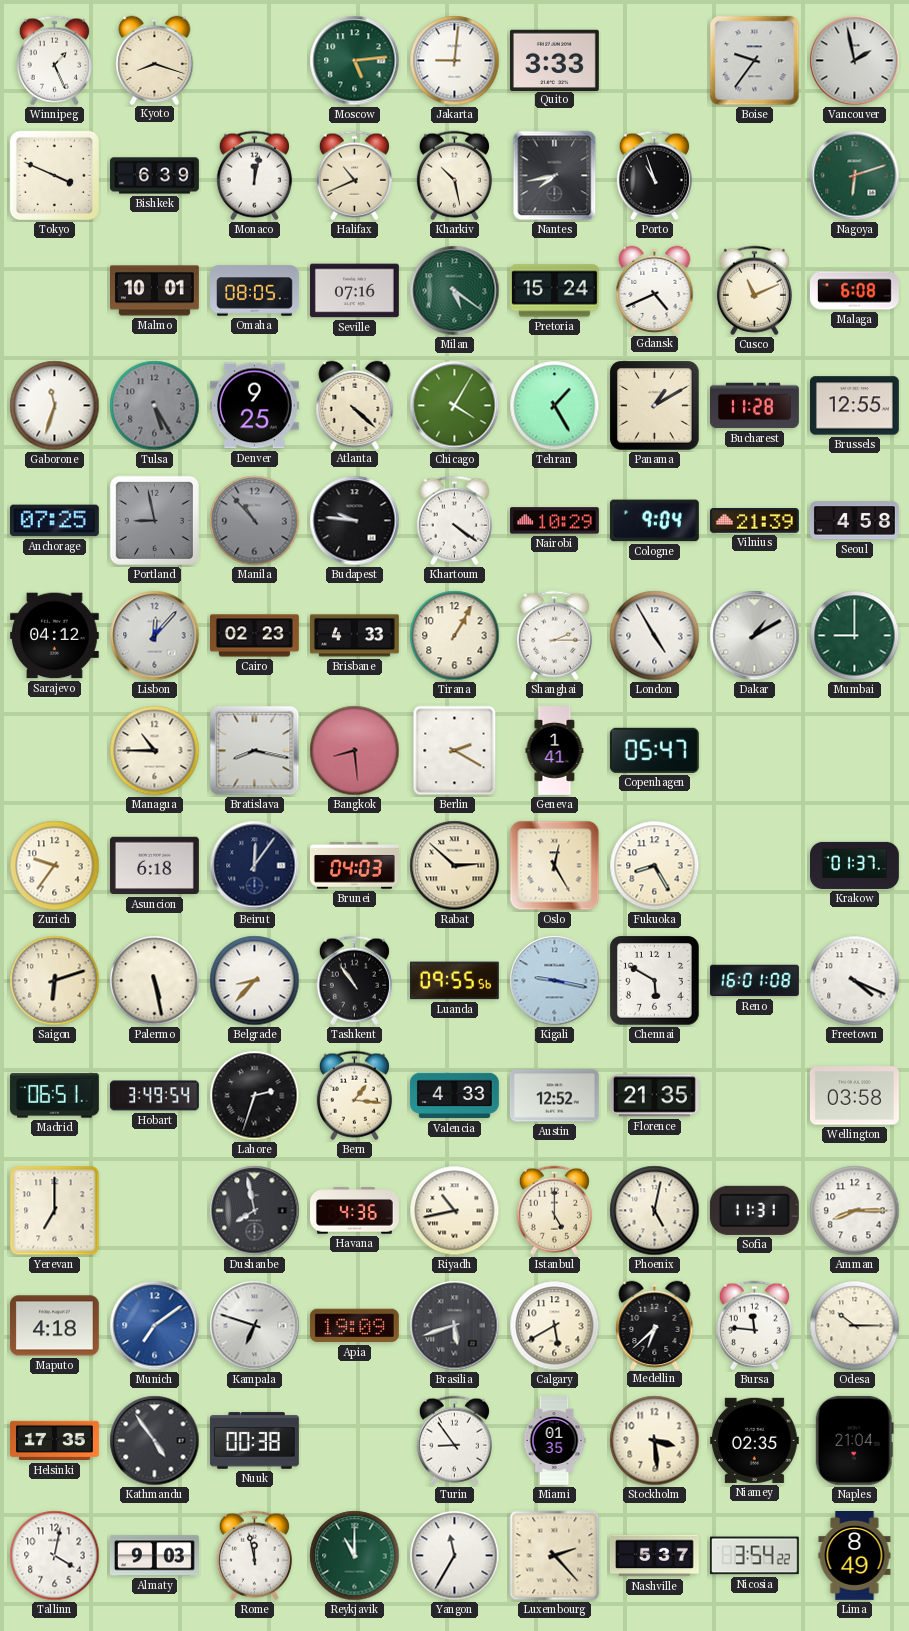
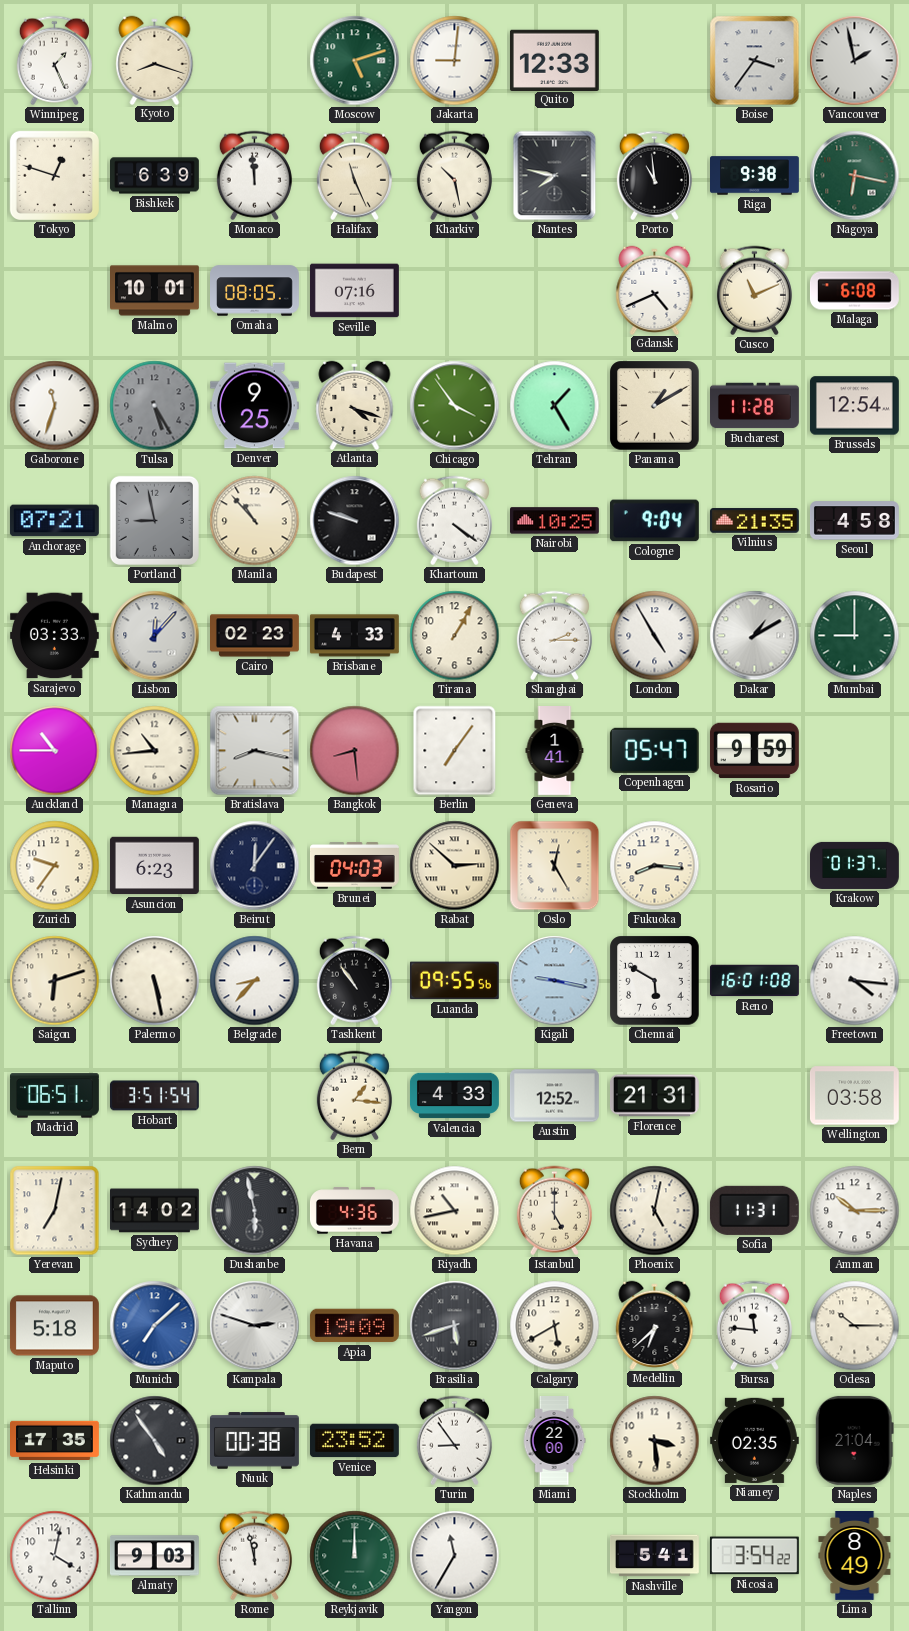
Moscow: 5:14 -> 5:12
Quito: 3:33 -> 12:33
Boise: 9:36 -> 3:36
Tokyo: 3:49 -> 12:48
Monaco: 12:02 -> 11:59
Halifax: 10:41 -> 11:26
Nantes: 7:43 -> 7:47
Porto: 10:57 -> 10:59
Riga: none -> 9:38
Nagoya: 6:12 -> 6:17
Milan: 5:21 -> none
Pretoria: 15:24 -> none
Atlanta: 4:22 -> 4:18
Chicago: 4:05 -> 3:54
Brussels: 12:55 -> 12:54
Anchorage: 07:25 -> 07:21
Manila dial: grey -> cream
Budapest: 9:46 -> 9:48
Nairobi: 10:29 -> 10:25
Vilnius: 21:39 -> 21:35
Sarajevo: 04:12 -> 03:33
Auckland: none -> 10:45
Managua: 10:45 -> 10:44
Berlin: 2:20 -> 7:06
Rosario: none -> 9:59
Asuncion: 6:18 -> 6:23
Fukuoka: 8:25 -> 8:16
Freetown: 4:19 -> 4:16
Hobart: 3:49 -> 3:51
Lahore: 2:33 -> none
Florence: 21:35 -> 21:31
Yerevan: 7:00 -> 7:02
Sydney: none -> 14:02
Dushanbe: 7:58 -> 5:58
Amman: 8:15 -> 10:15
Maputo: 4:18 -> 5:18
Munich: 7:09 -> 7:08
Kampala: 6:48 -> 2:48
Venice: none -> 23:52
Miami: 01:35 -> 22:00
Reykjavik: 11:00 -> 12:00
Luxembourg: 2:23 -> none
Nashville: 5:37 -> 5:41
